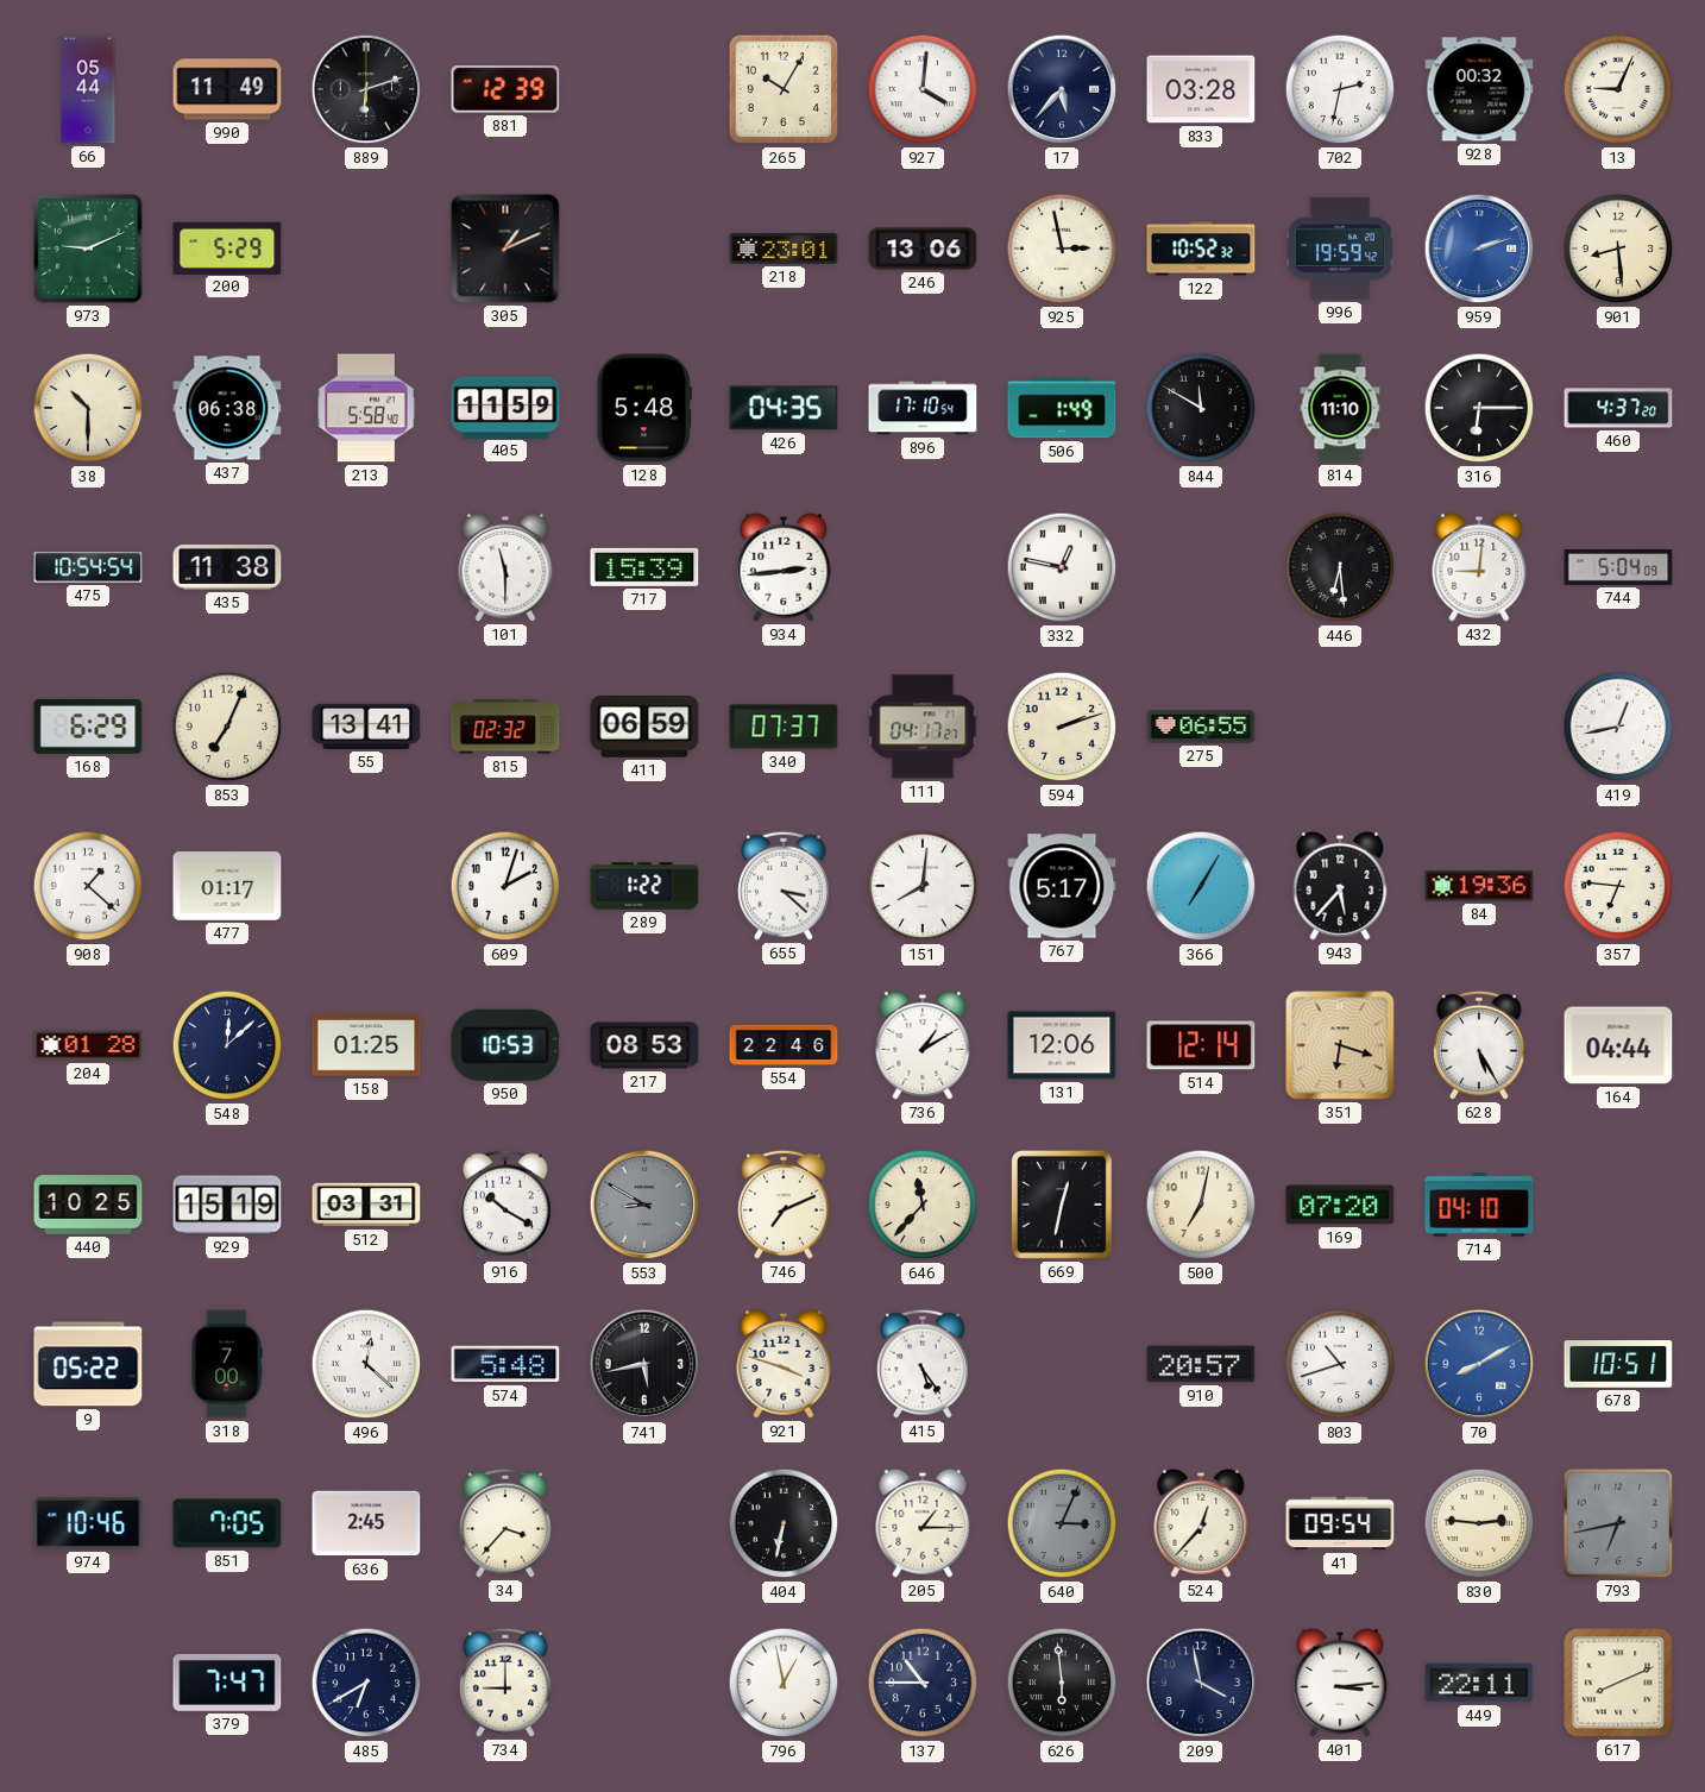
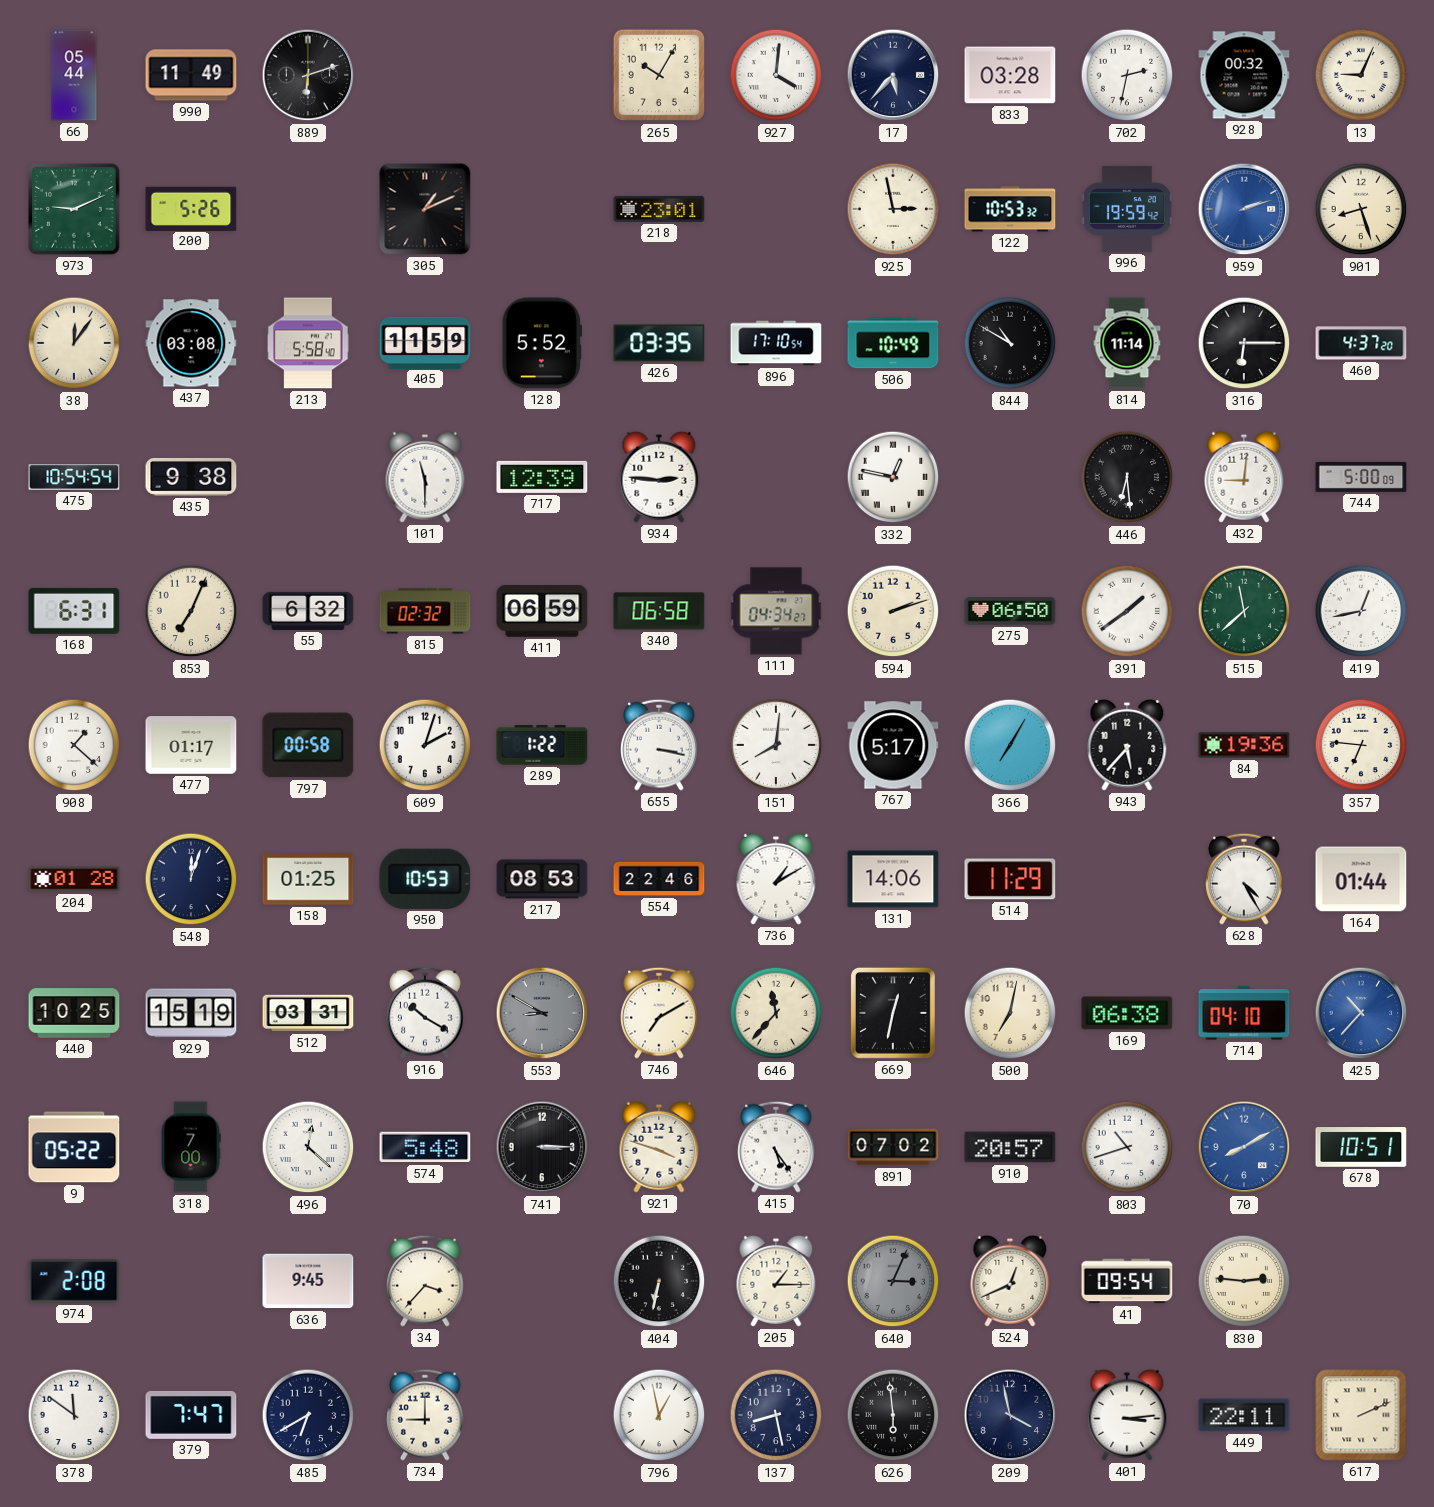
881: 12:39 -> none
200: 5:29 -> 5:26
246: 13:06 -> none
122: 10:52 -> 10:53
901: 8:29 -> 8:27
38: 10:30 -> 12:06
437: 06:38 -> 03:08
128: 5:48 -> 5:52
426: 04:35 -> 03:35
506: 1:49 -> 10:49
844: 11:50 -> 10:50
814: 11:10 -> 11:14
435: 11:38 -> 9:38
717: 15:39 -> 12:39
934: 2:44 -> 2:46
744: 5:04 -> 5:00
168: 6:29 -> 6:31
55: 13:41 -> 6:32
340: 07:37 -> 06:58
111: 04:17 -> 04:34
275: 06:55 -> 06:50
391: none -> 1:39
515: none -> 11:38
797: none -> 00:58
655: 3:22 -> 3:17
548: 12:08 -> 12:03
131: 12:06 -> 14:06
514: 12:14 -> 11:29
351: 6:18 -> none
628: 5:25 -> 4:25
164: 04:44 -> 01:44
746: 7:11 -> 7:10
169: 07:20 -> 06:38
425: none -> 10:37
741: 5:43 -> 3:15
891: none -> 07:02
974: 10:46 -> 2:08
851: 7:05 -> none
636: 2:45 -> 9:45
524: 12:37 -> 12:41
793: 6:43 -> none
378: none -> 11:51
137: 10:45 -> 8:28
617: 8:11 -> 2:11
